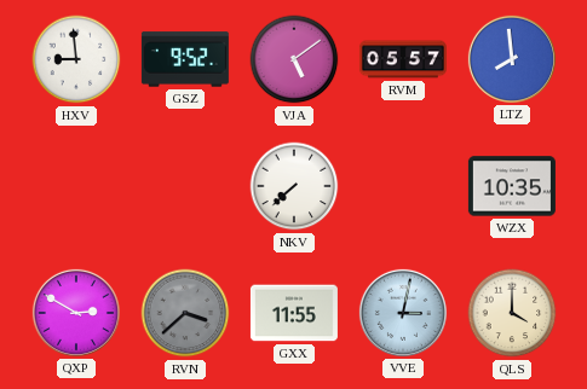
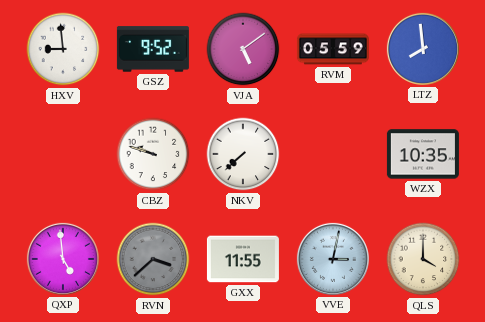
RVM: 05:57 -> 05:59
CBZ: none -> 9:48
QXP: 2:50 -> 4:59
